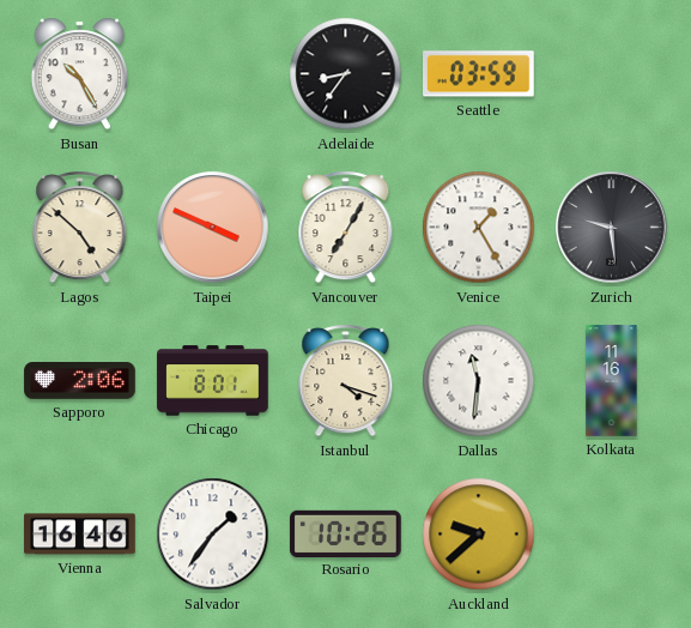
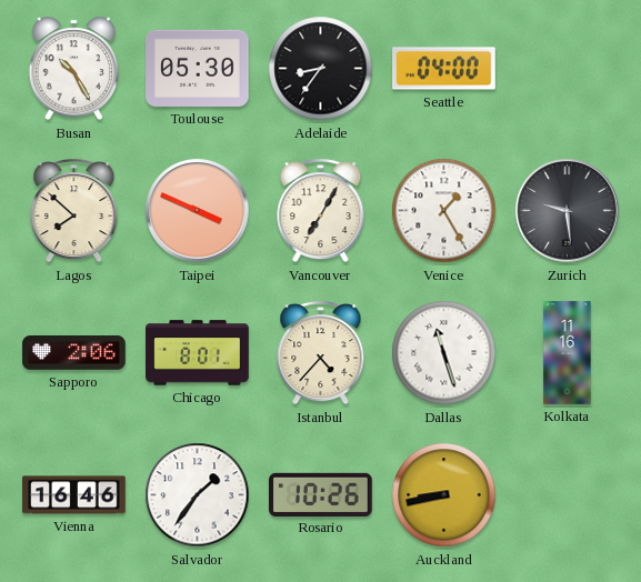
Toulouse: none -> 05:30
Seattle: 03:59 -> 04:00
Lagos: 4:52 -> 7:52
Istanbul: 4:18 -> 4:37
Dallas: 11:31 -> 11:27
Auckland: 9:38 -> 8:43
